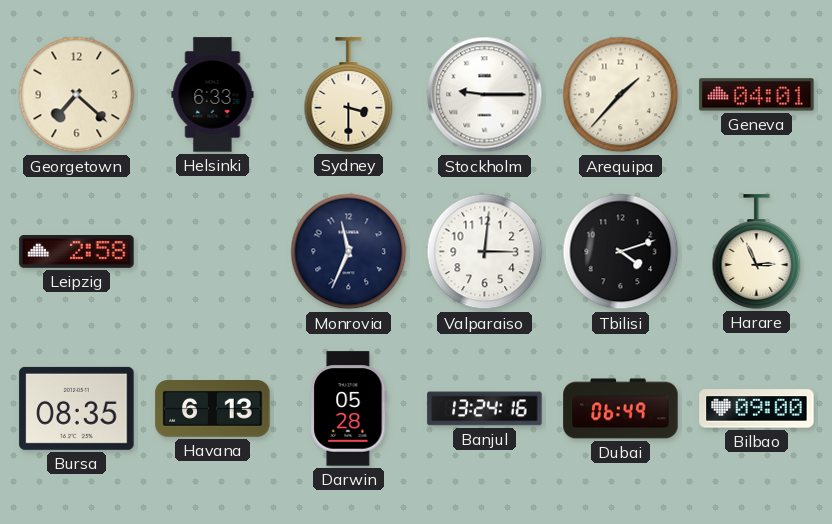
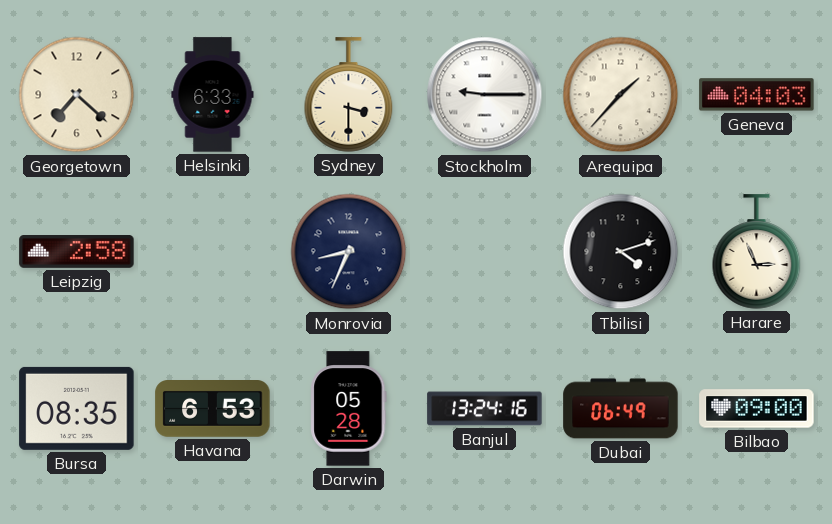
Geneva: 04:01 -> 04:03
Monrovia: 11:34 -> 8:34
Valparaiso: 3:01 -> none
Havana: 6:13 -> 6:53
